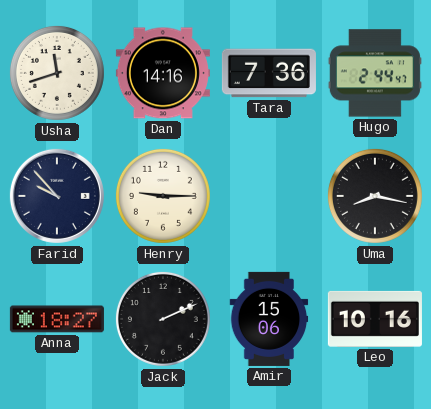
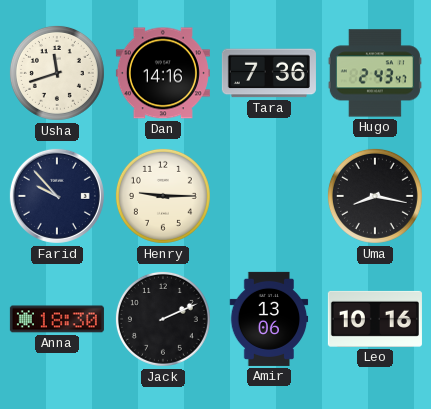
Hugo: 2:44 -> 2:43
Anna: 18:27 -> 18:30
Amir: 15:06 -> 13:06
